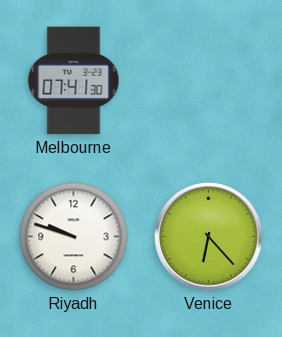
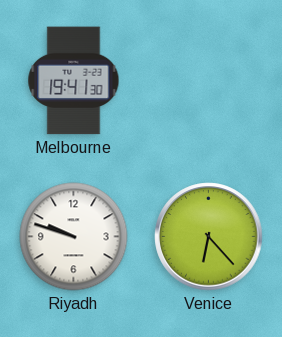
Melbourne: 07:41 -> 19:41
